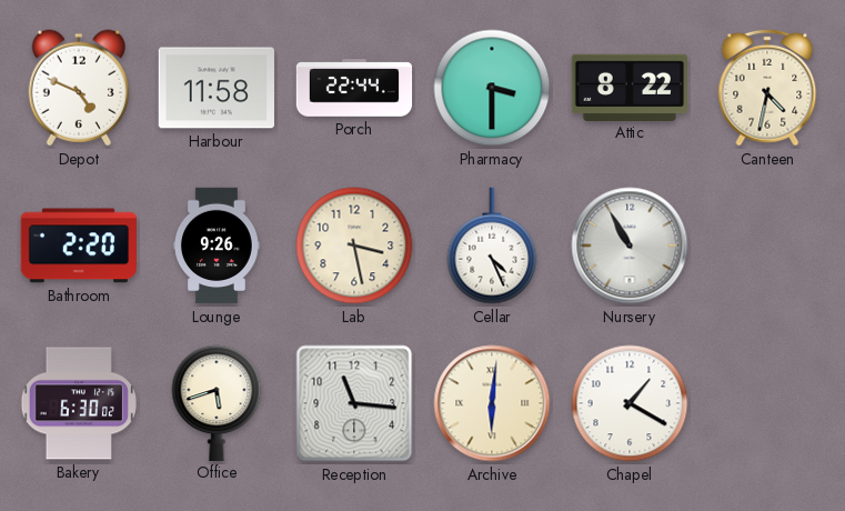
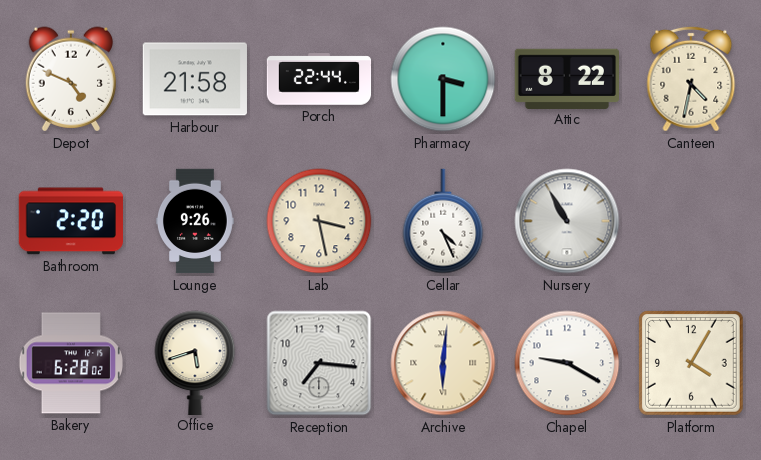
Harbour: 11:58 -> 21:58
Bakery: 6:30 -> 6:28
Reception: 11:16 -> 7:16
Chapel: 1:20 -> 9:20
Platform: none -> 4:05
